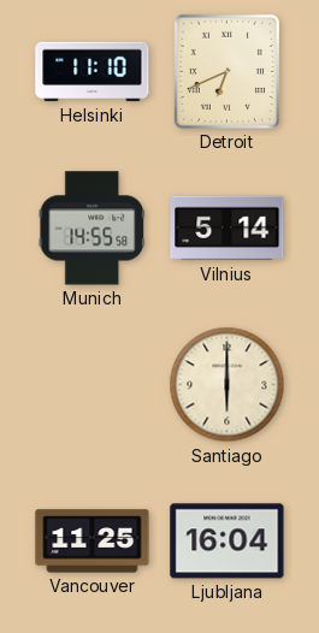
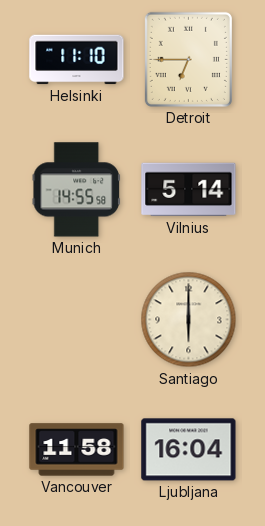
Detroit: 6:41 -> 6:45
Vancouver: 11:25 -> 11:58
